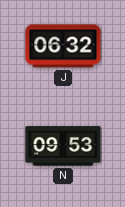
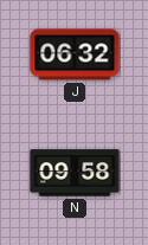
N: 09:53 -> 09:58
